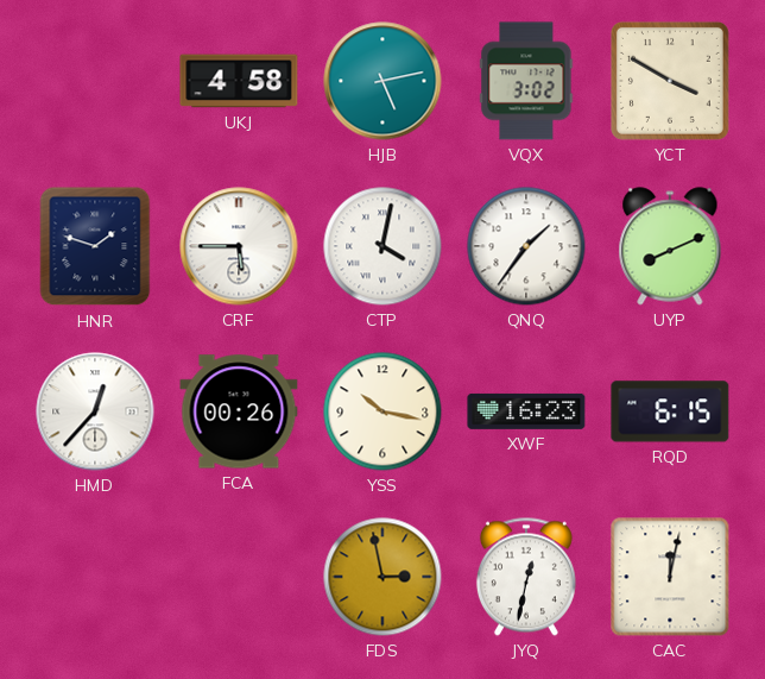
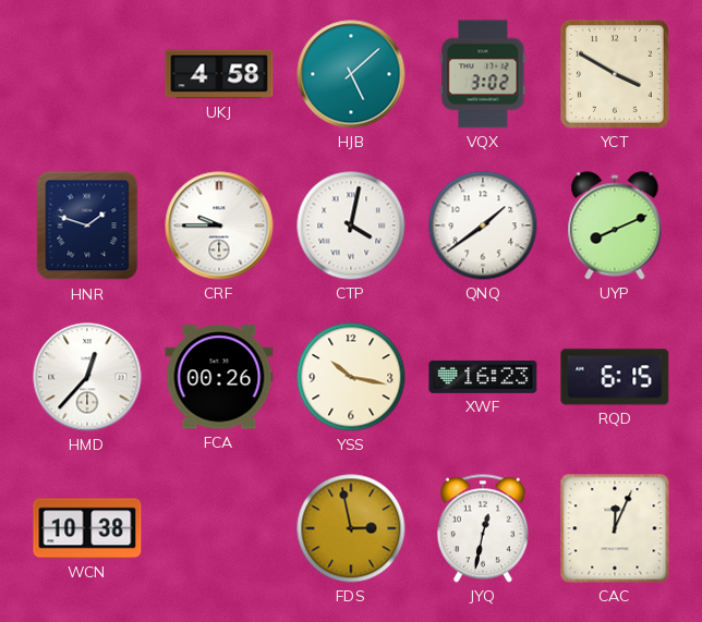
HJB: 5:13 -> 5:08
CRF: 5:45 -> 9:45
QNQ: 1:36 -> 1:39
WCN: none -> 10:38
CAC: 12:02 -> 12:04
